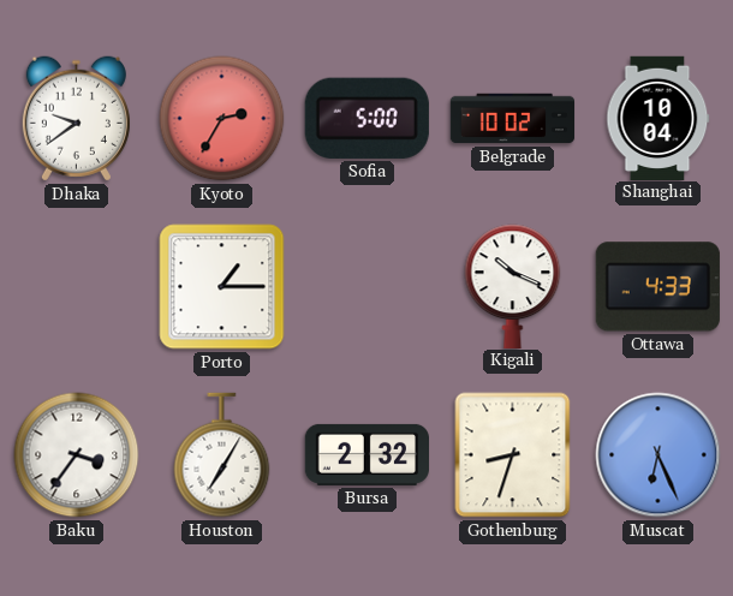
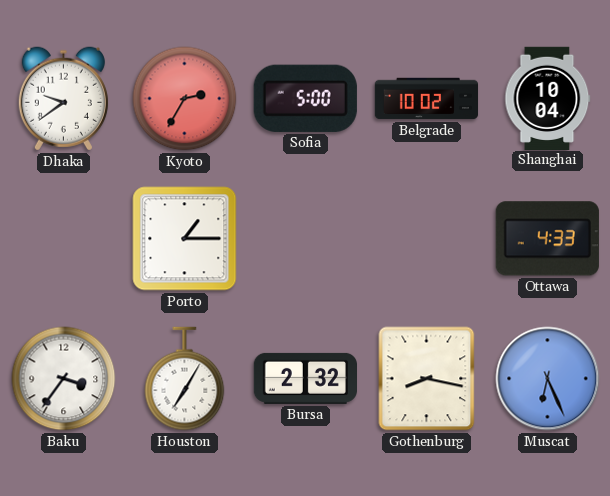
Kigali: 10:19 -> none
Gothenburg: 8:33 -> 8:17
